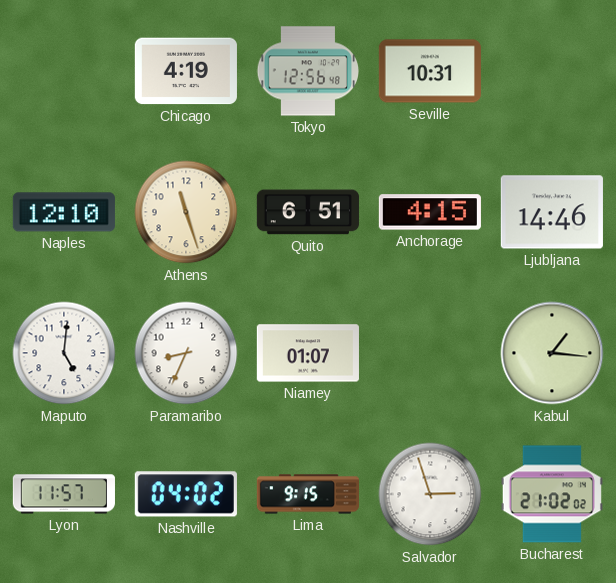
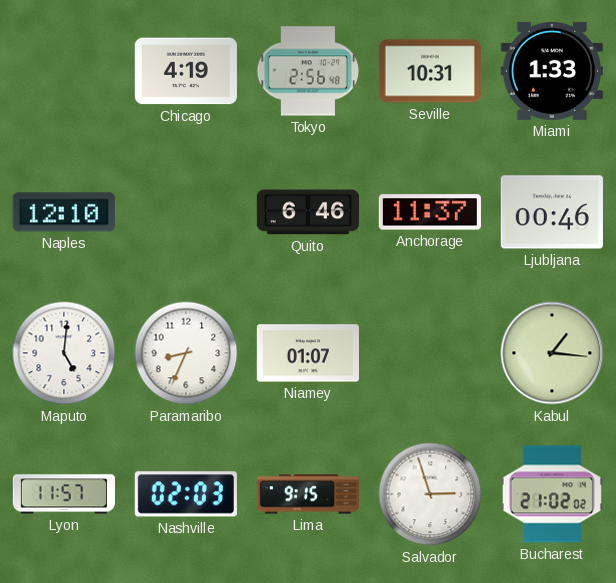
Tokyo: 12:56 -> 2:56
Miami: none -> 1:33
Athens: 11:27 -> none
Quito: 6:51 -> 6:46
Anchorage: 4:15 -> 11:37
Ljubljana: 14:46 -> 00:46
Nashville: 04:02 -> 02:03
